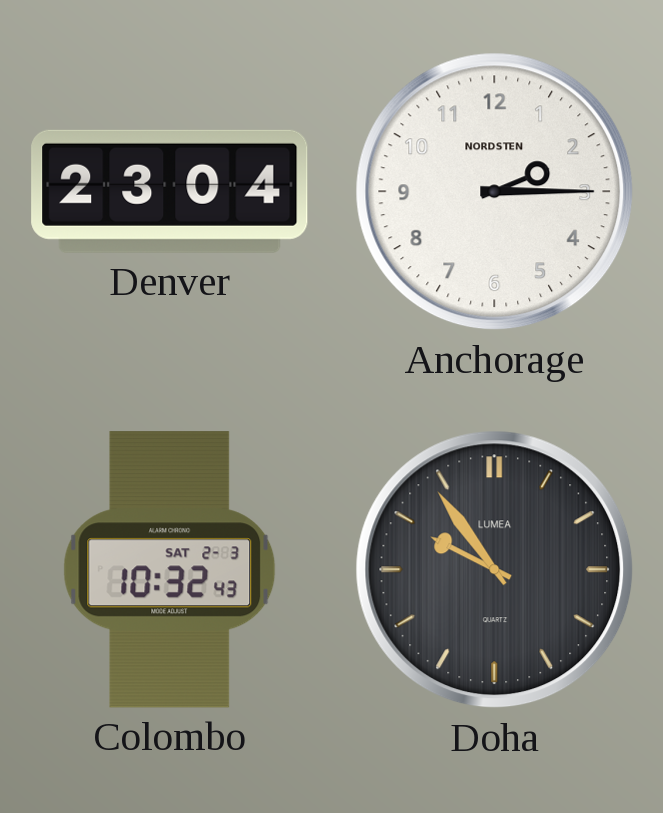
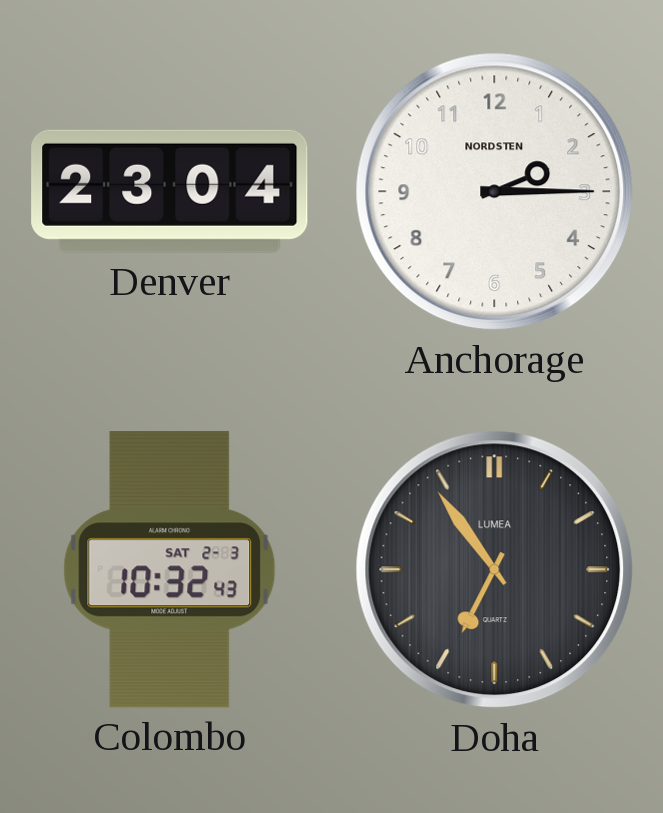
Doha: 9:54 -> 6:54
